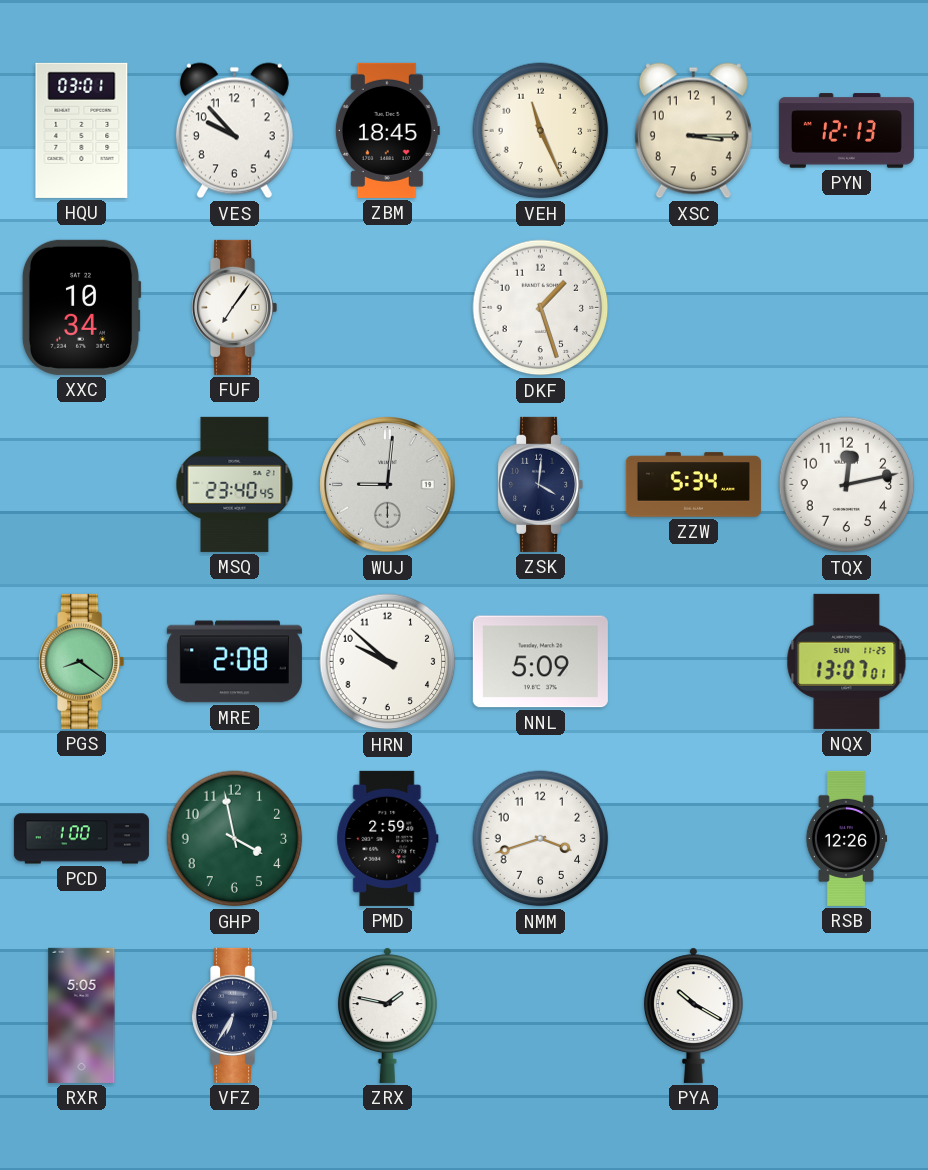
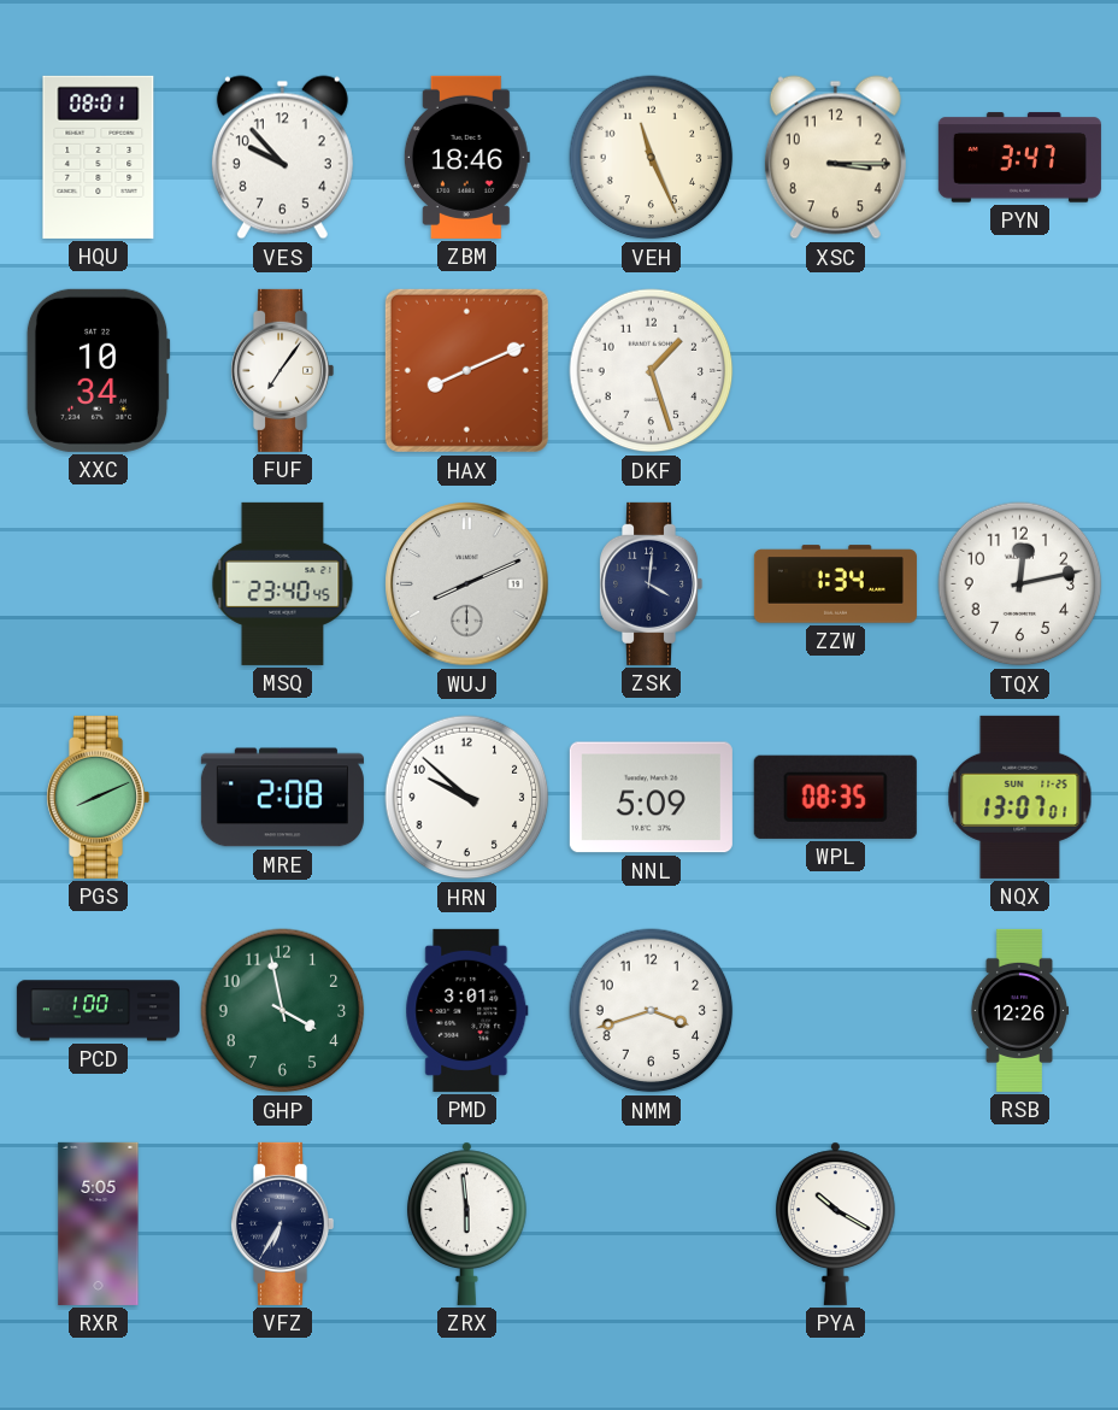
HQU: 03:01 -> 08:01
ZBM: 18:45 -> 18:46
PYN: 12:13 -> 3:47
HAX: none -> 8:11
WUJ: 9:01 -> 8:11
ZZW: 5:34 -> 1:34
PGS: 8:21 -> 8:11
WPL: none -> 08:35
PMD: 2:59 -> 3:01
ZRX: 1:47 -> 5:59
